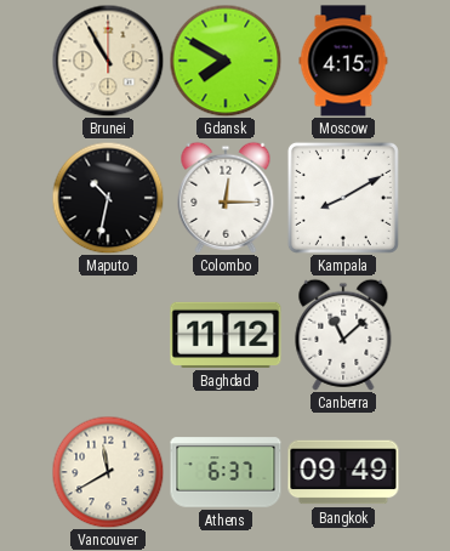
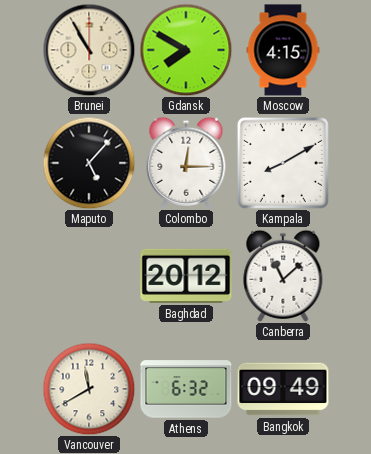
Maputo: 10:32 -> 5:07
Baghdad: 11:12 -> 20:12
Athens: 6:37 -> 6:32
